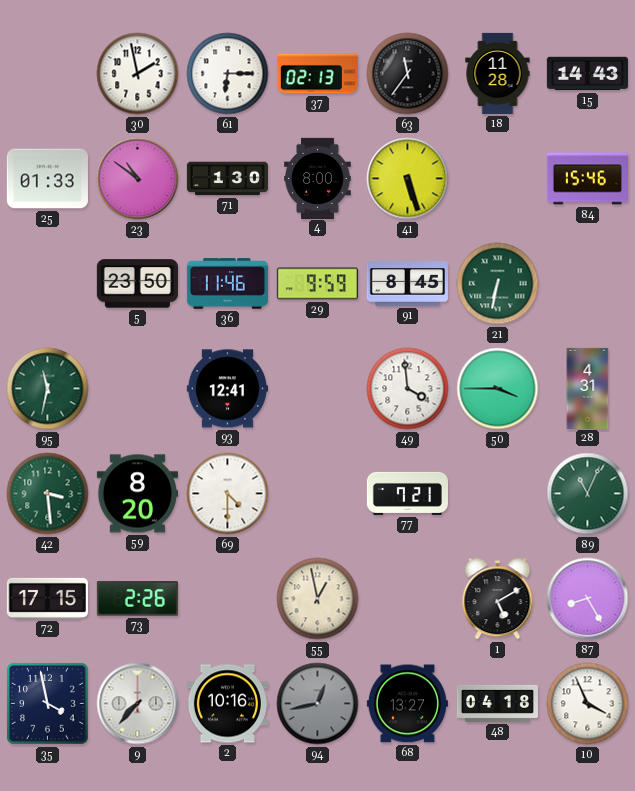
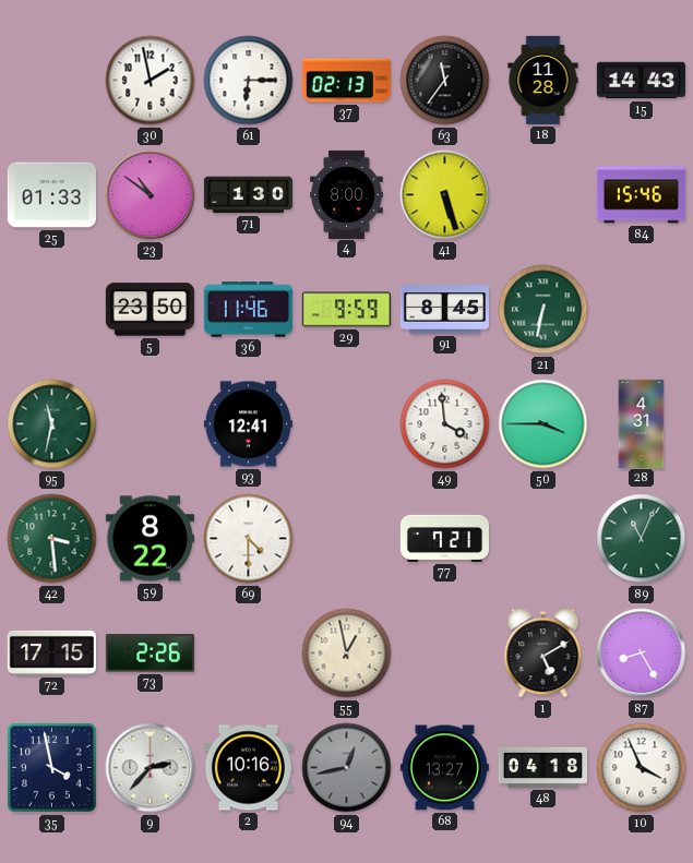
59: 8:20 -> 8:22
9: 7:37 -> 2:37
